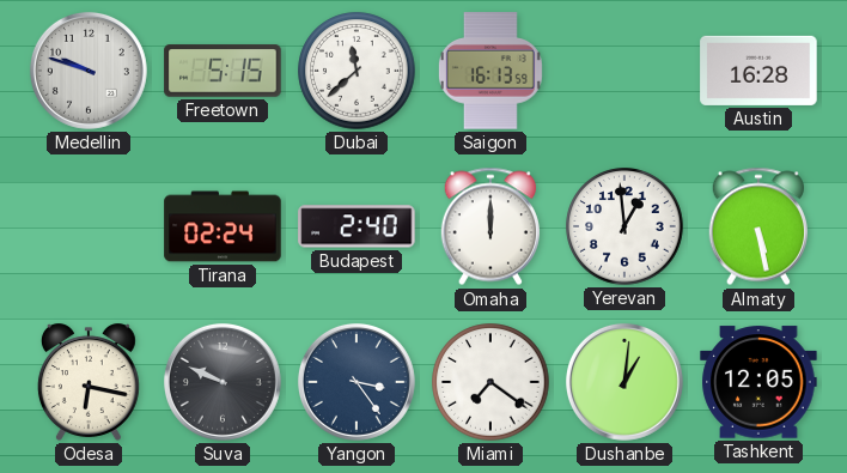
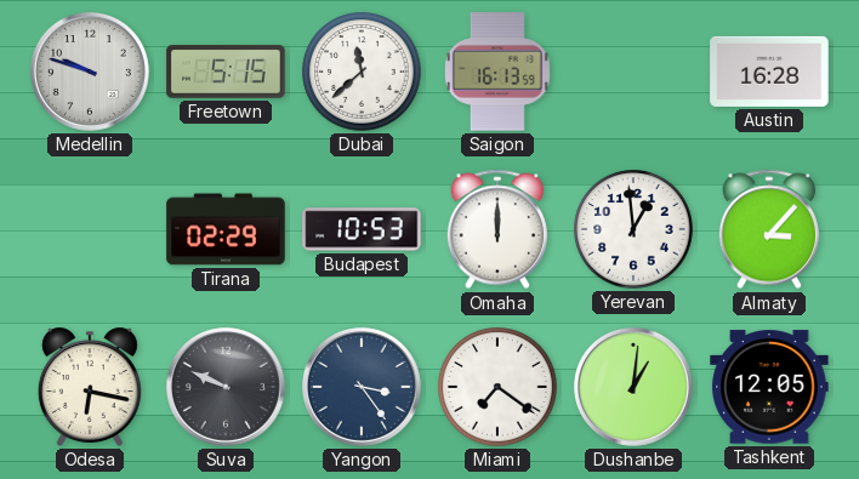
Tirana: 02:24 -> 02:29
Budapest: 2:40 -> 10:53
Almaty: 5:28 -> 3:07
